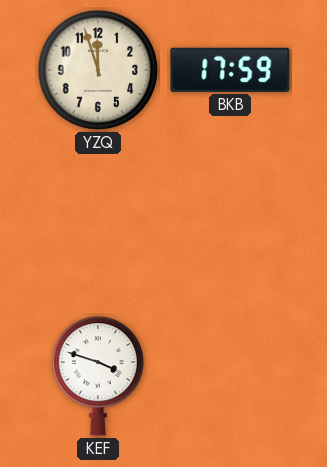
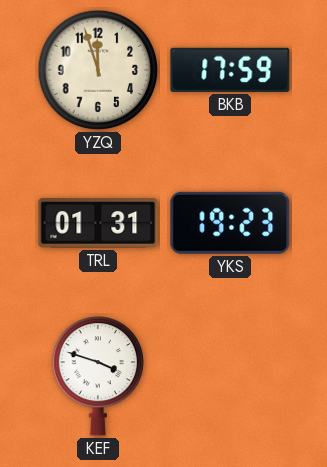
TRL: none -> 01:31
YKS: none -> 19:23
